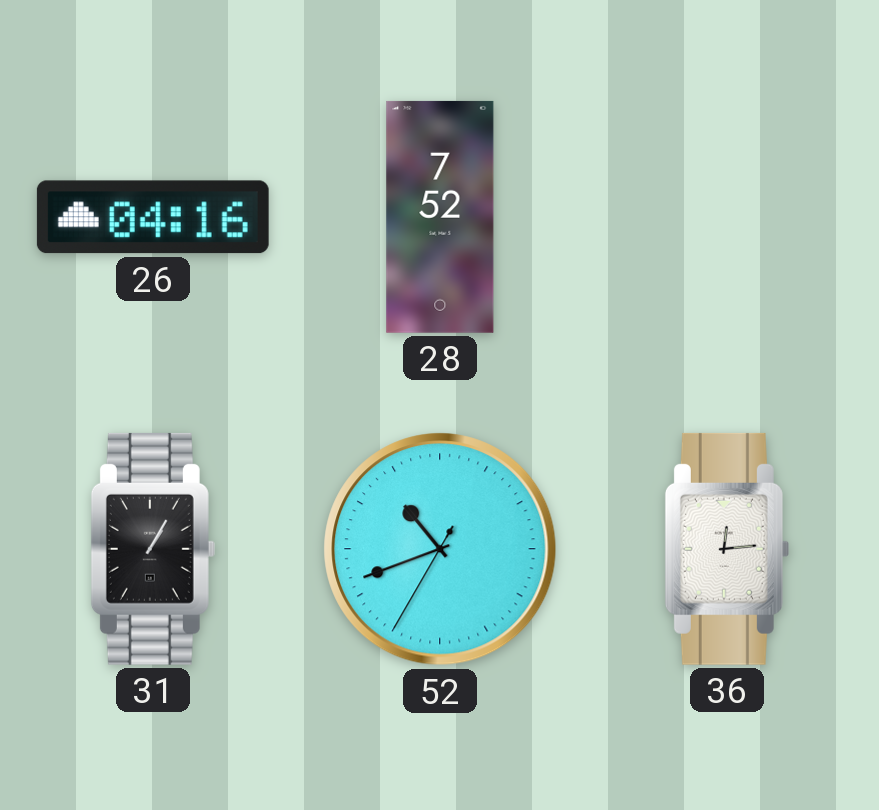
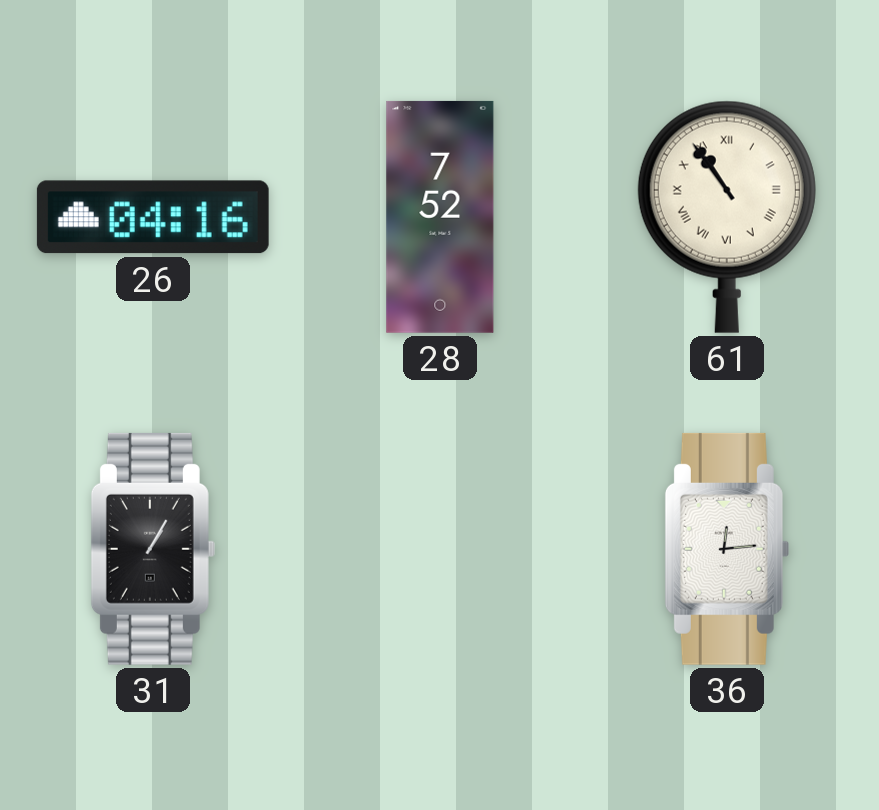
61: none -> 10:54
52: 10:41 -> none
